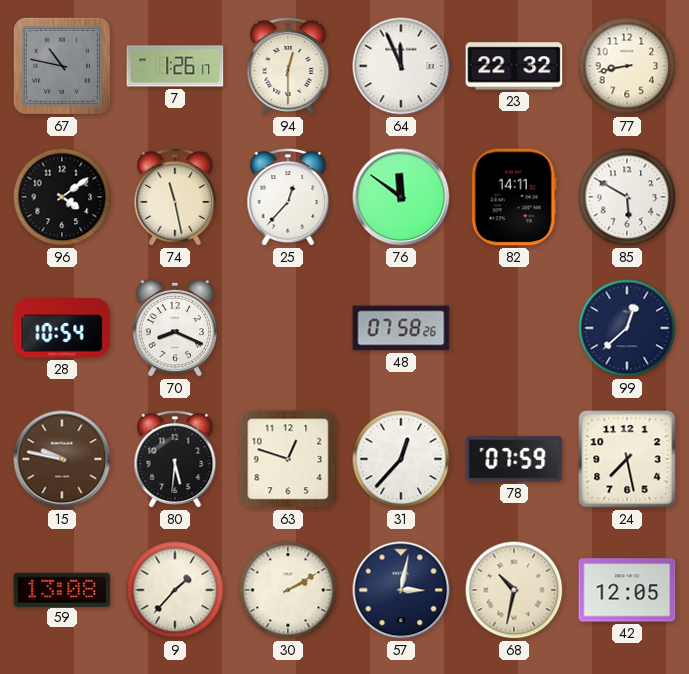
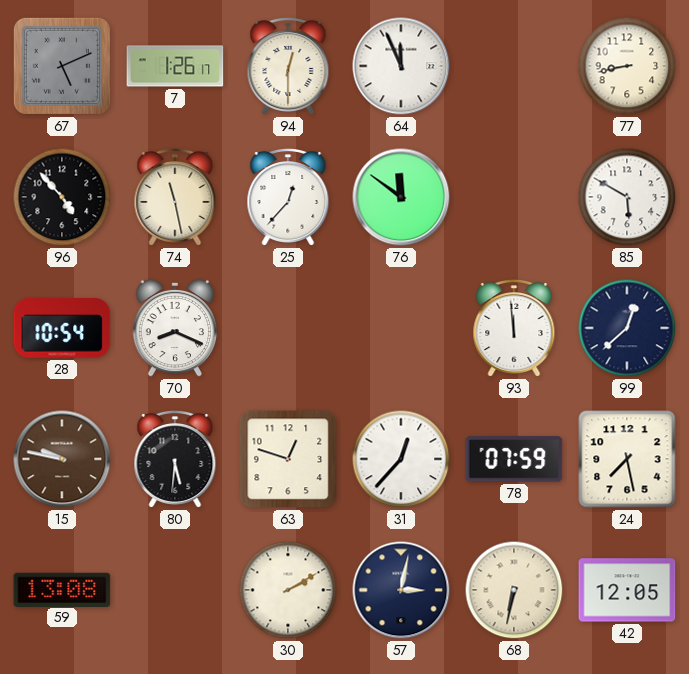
67: 10:47 -> 5:11
23: 22:32 -> none
96: 4:09 -> 4:53
82: 14:11 -> none
48: 07:58 -> none
93: none -> 11:59
9: 1:37 -> none
68: 10:32 -> 6:32
